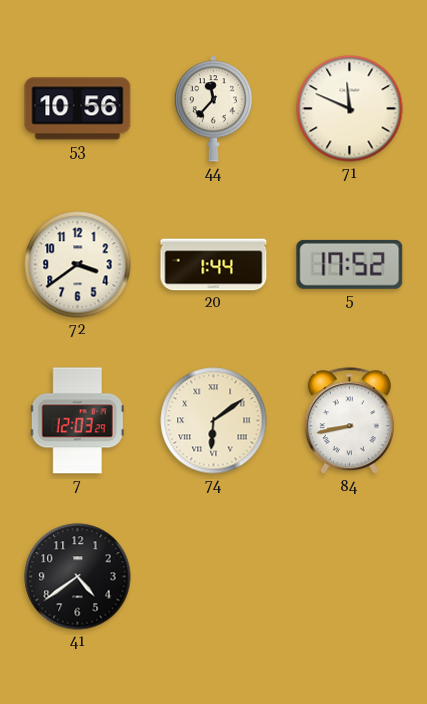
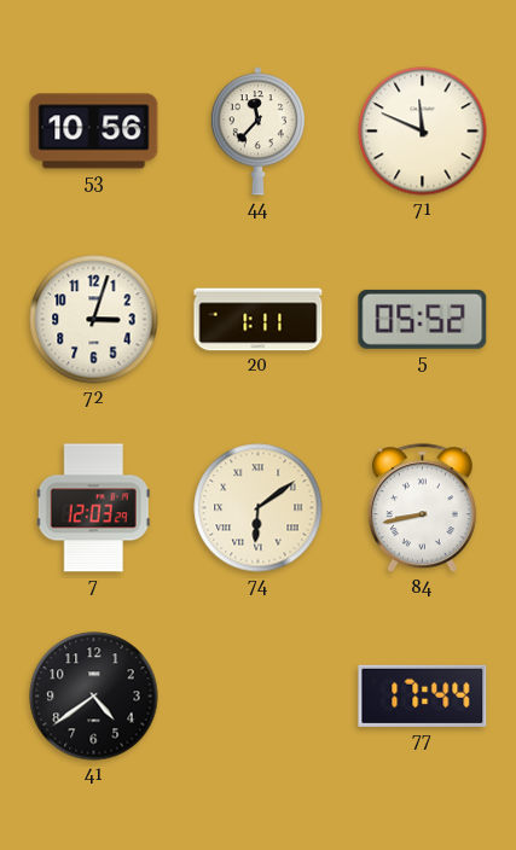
72: 3:39 -> 3:03
20: 1:44 -> 1:11
5: 17:52 -> 05:52
77: none -> 17:44
